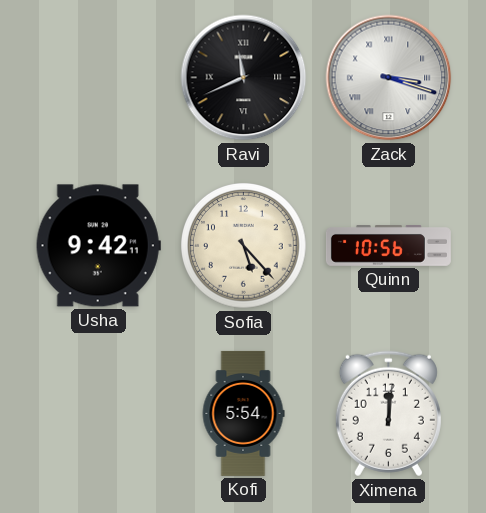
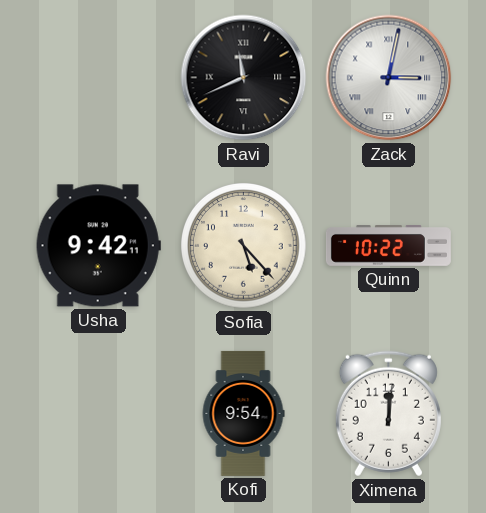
Zack: 3:18 -> 3:02
Quinn: 10:56 -> 10:22
Kofi: 5:54 -> 9:54
